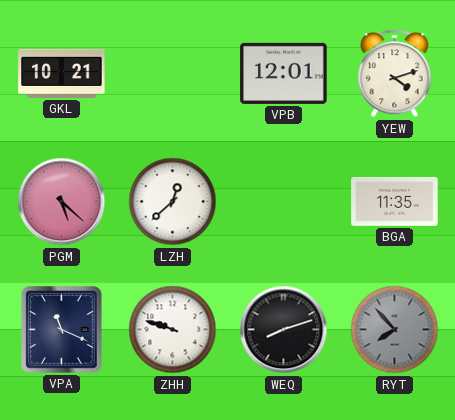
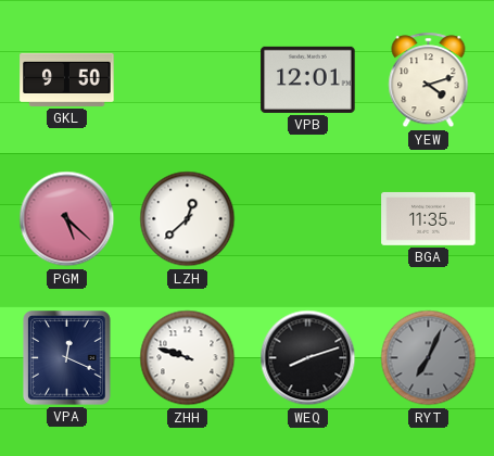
GKL: 10:21 -> 9:50
VPA: 11:19 -> 12:19
RYT: 7:53 -> 7:04
